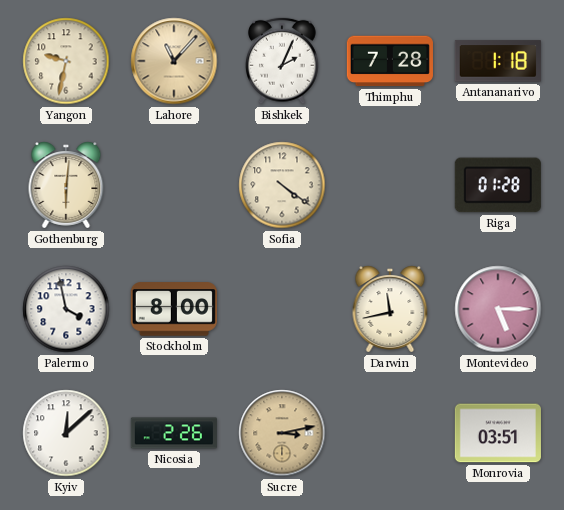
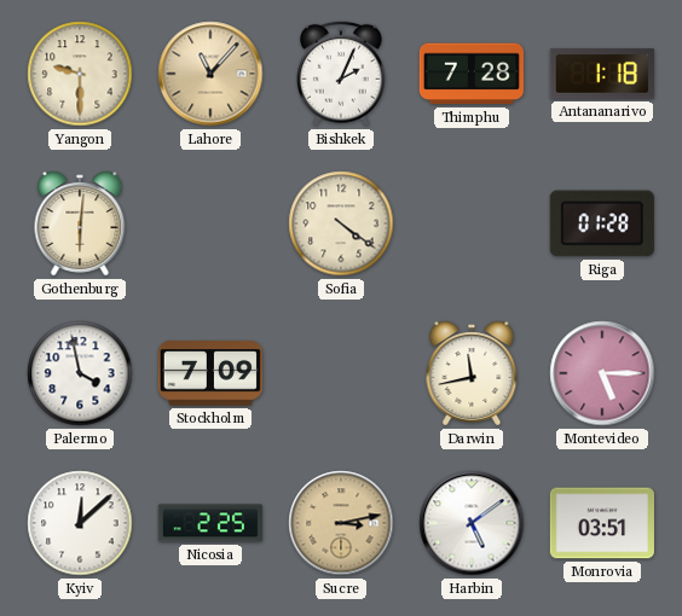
Yangon: 9:32 -> 9:30
Stockholm: 8:00 -> 7:09
Nicosia: 2:26 -> 2:25
Harbin: none -> 5:09
